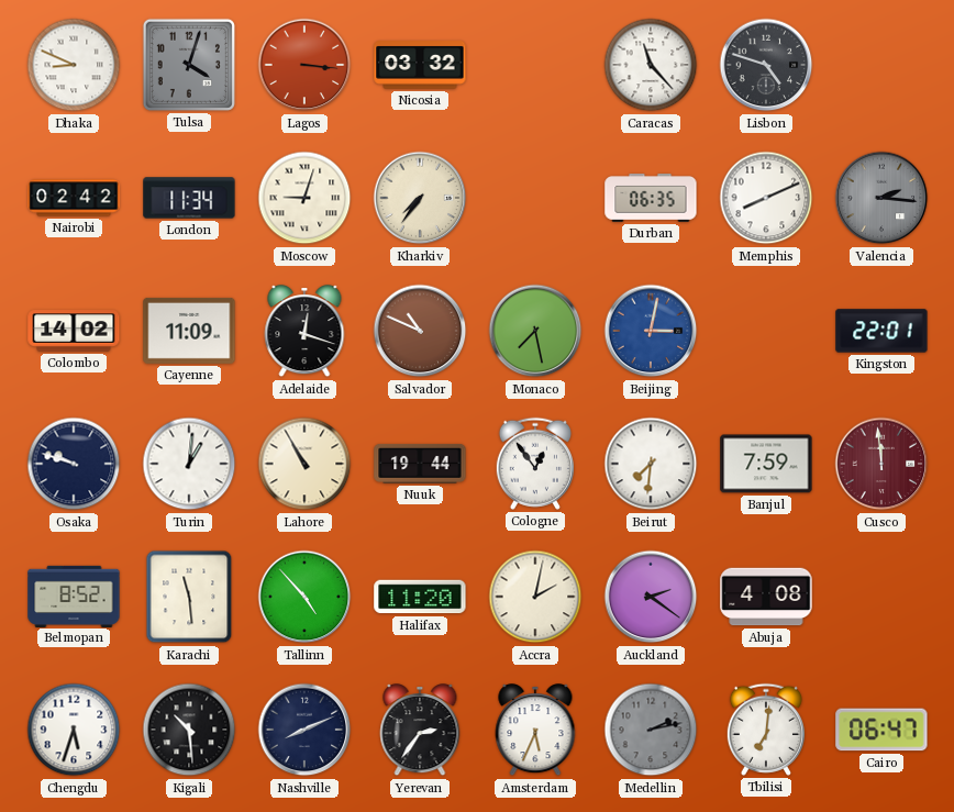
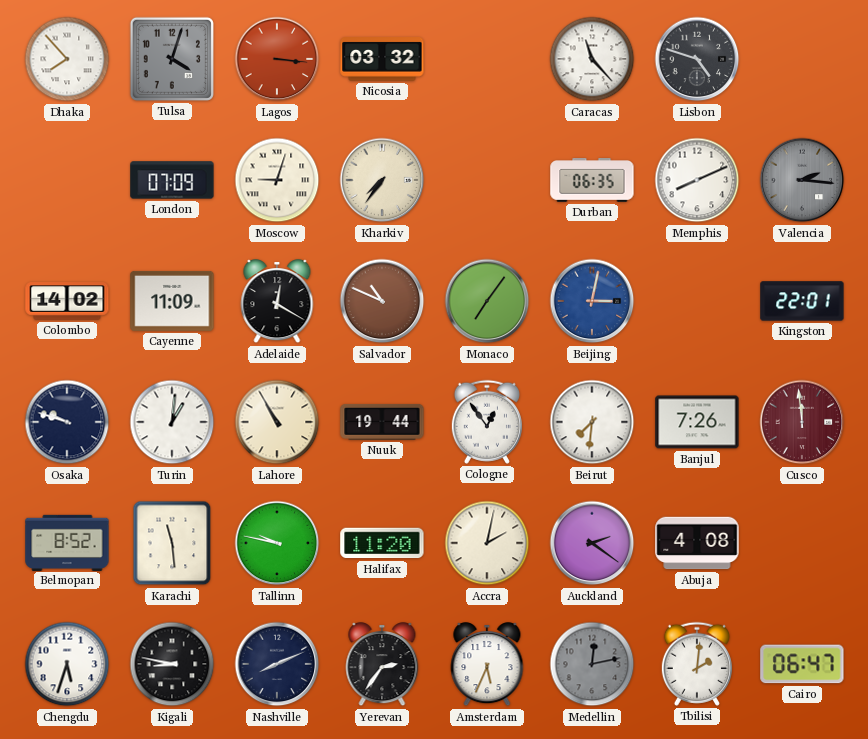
Dhaka: 8:49 -> 7:53
Nairobi: 02:42 -> none
London: 11:34 -> 07:09
Adelaide: 12:18 -> 12:20
Monaco: 7:28 -> 7:06
Banjul: 7:59 -> 7:26
Tallinn: 4:53 -> 9:47
Kigali: 10:29 -> 8:47
Medellin: 2:13 -> 12:13
Tbilisi: 7:01 -> 2:01
